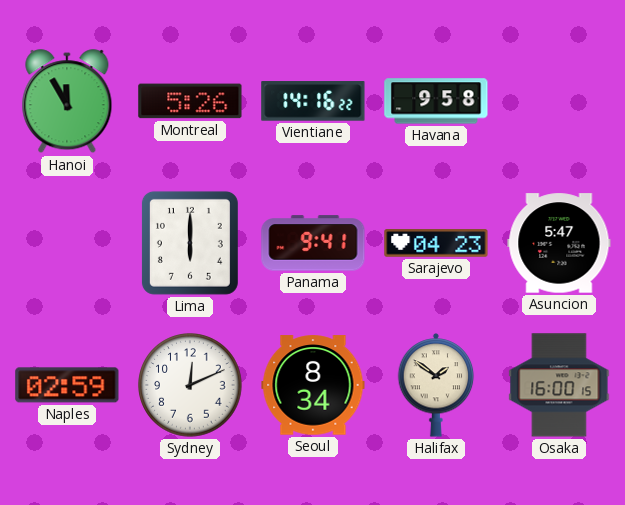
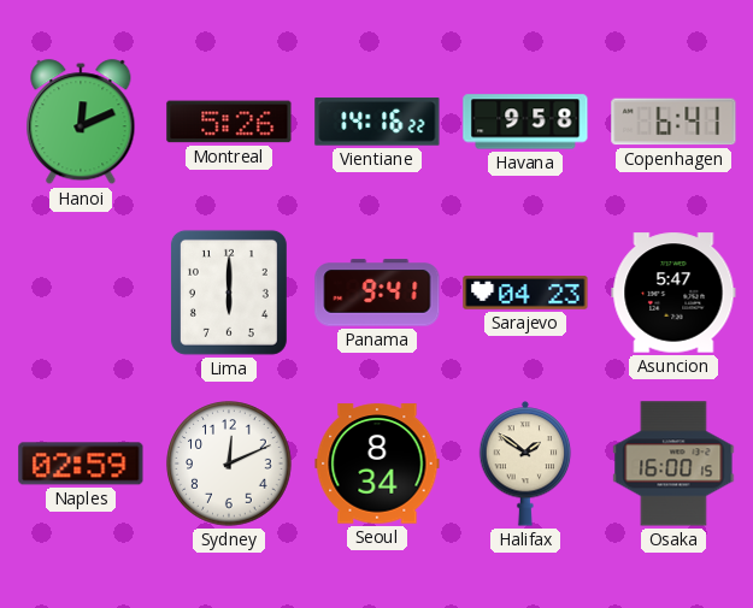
Hanoi: 11:55 -> 12:11
Copenhagen: none -> 6:41
